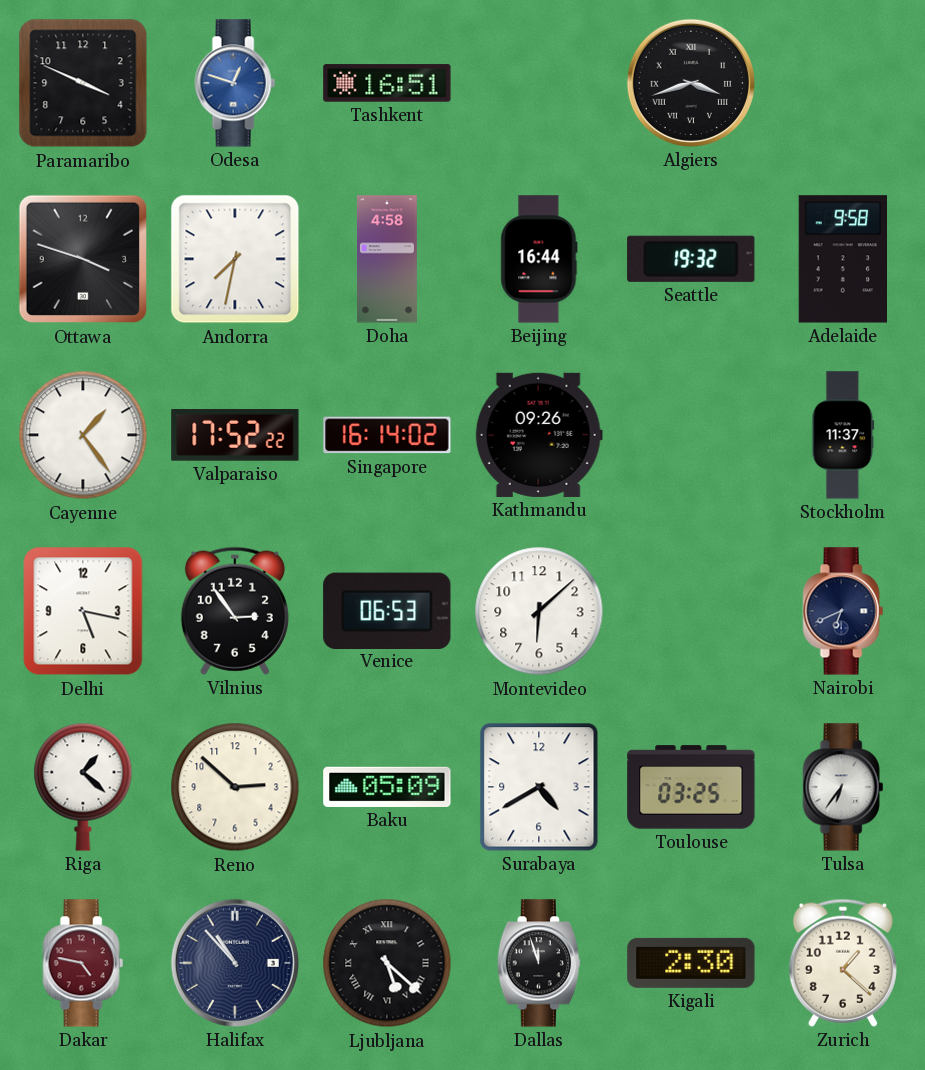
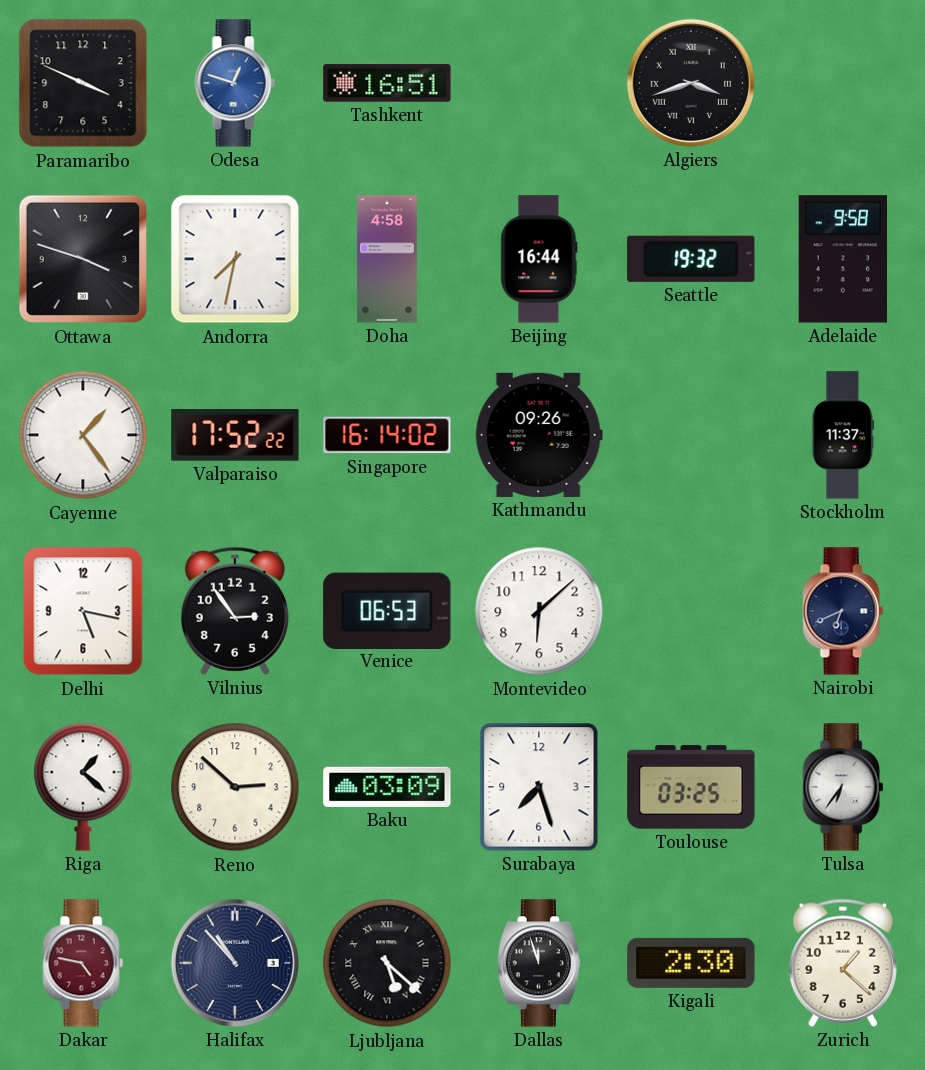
Baku: 05:09 -> 03:09
Surabaya: 4:40 -> 7:27
